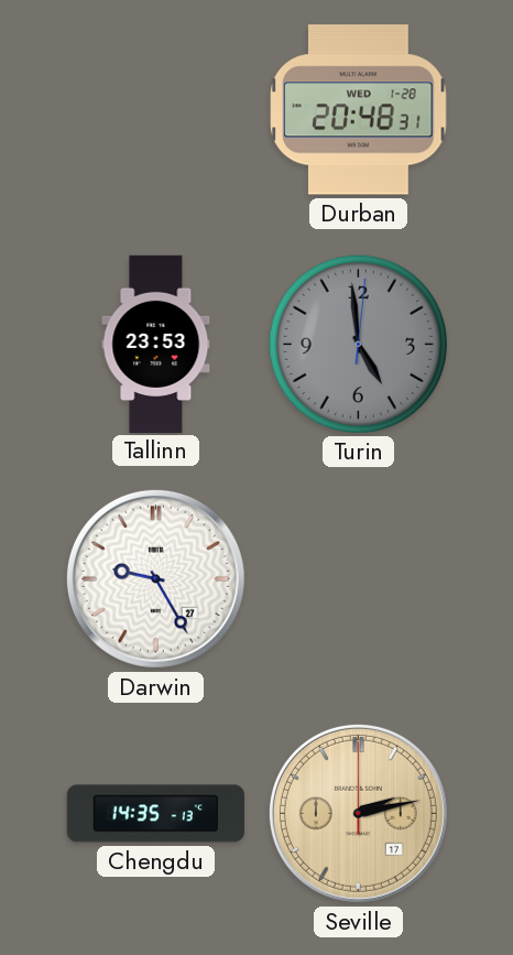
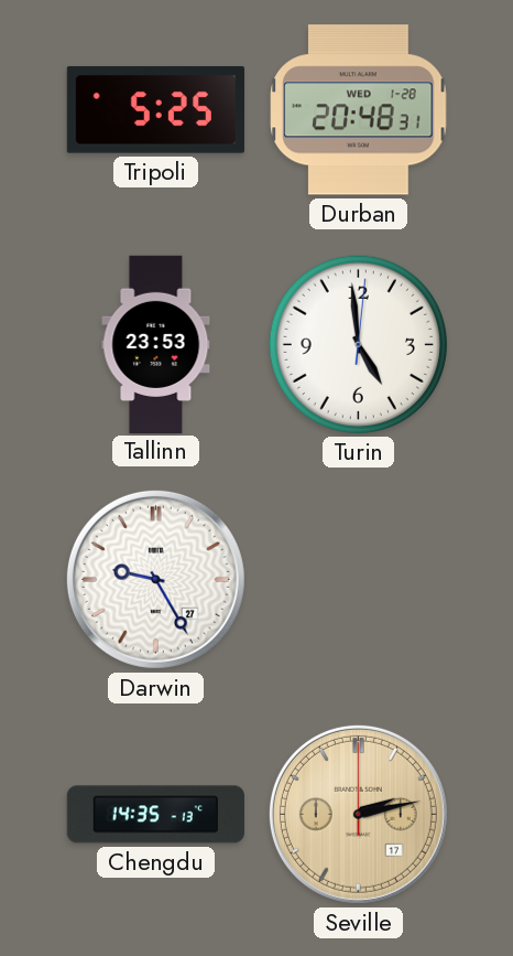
Tripoli: none -> 5:25
Turin dial: grey -> white
